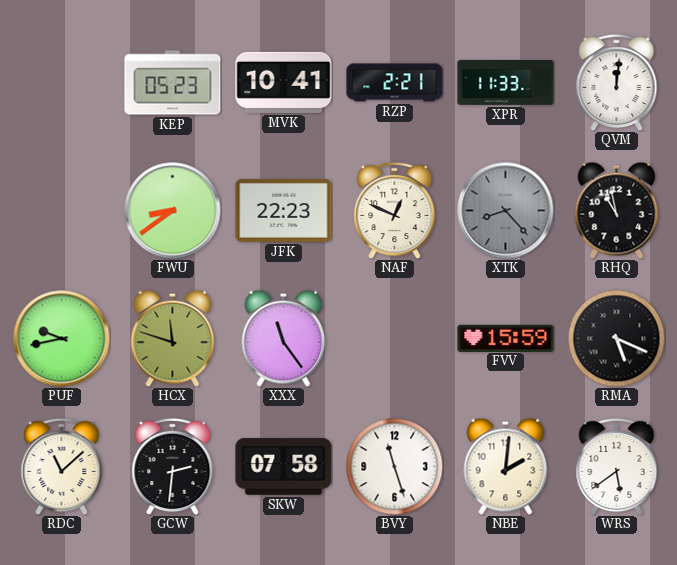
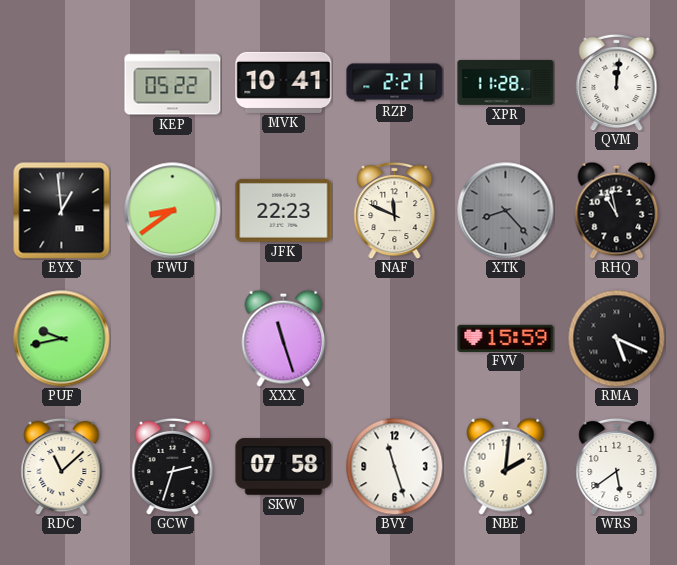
KEP: 05:23 -> 05:22
XPR: 11:33 -> 11:28
EYX: none -> 12:59
NAF: 12:49 -> 11:49
HCX: 11:48 -> none
XXX: 11:24 -> 11:27
GCW: 2:31 -> 2:33
